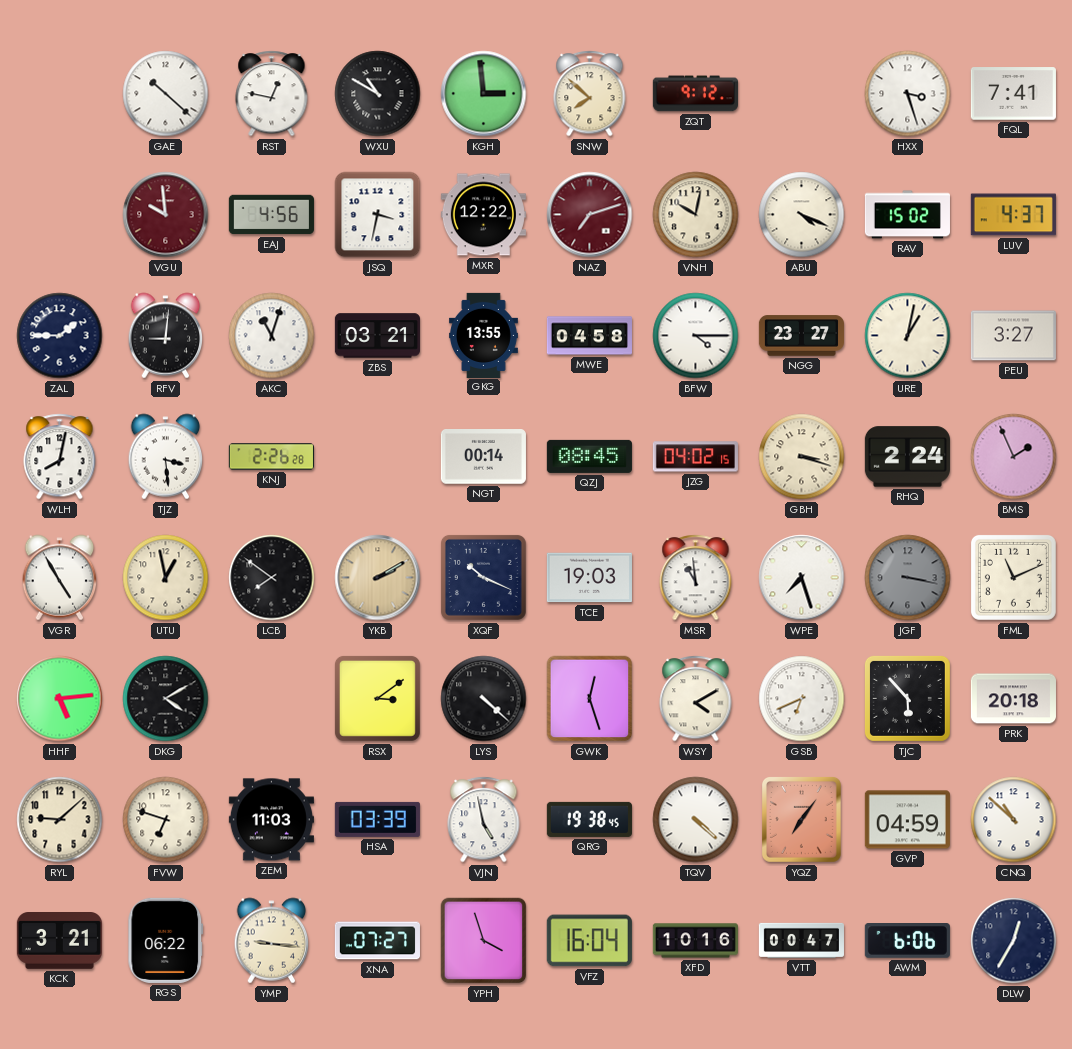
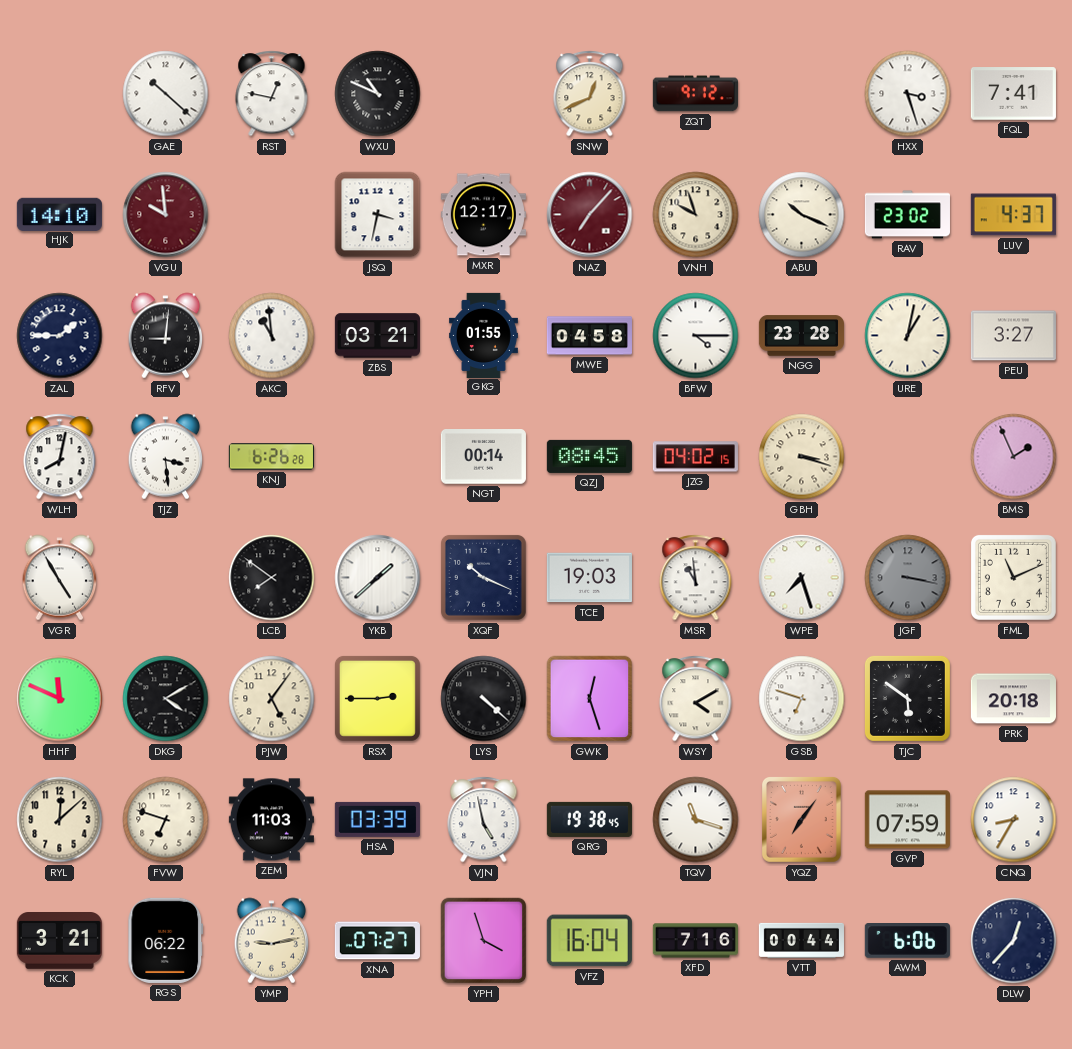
WXU: 10:50 -> 10:49
KGH: 2:59 -> none
SNW: 7:52 -> 12:41
HJK: none -> 14:10
EAJ: 4:56 -> none
MXR: 12:22 -> 12:17
NAZ: 7:12 -> 7:07
VNH: 10:02 -> 9:57
ABU: 4:19 -> 10:19
RAV: 15:02 -> 23:02
AKC: 11:03 -> 10:59
GKG: 13:55 -> 01:55
NGG: 23:27 -> 23:28
KNJ: 2:26 -> 6:26
RHQ: 2:24 -> none
UTU: 12:58 -> none
YKB: 2:10 -> 1:38
YKB dial: champagne -> white
HHF: 5:14 -> 11:49
PJW: none -> 5:06
RSX: 3:09 -> 2:45
GSB: 6:41 -> 6:48
TJC: 5:53 -> 5:51
RYL: 9:08 -> 12:08
TQV: 4:22 -> 11:18
GVP: 04:59 -> 07:59
CNQ: 10:52 -> 8:35
YMP: 9:16 -> 9:13
XFD: 10:16 -> 7:16
VTT: 00:47 -> 00:44
DLW: 12:35 -> 12:37
